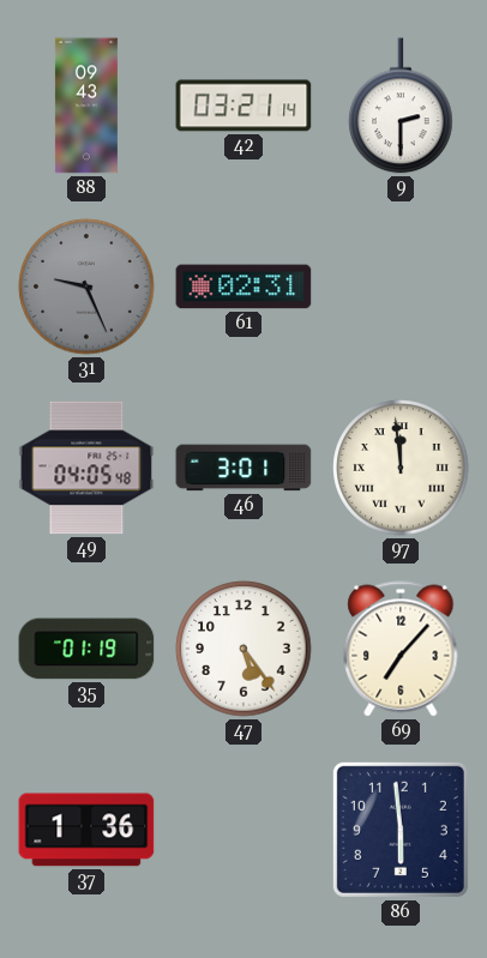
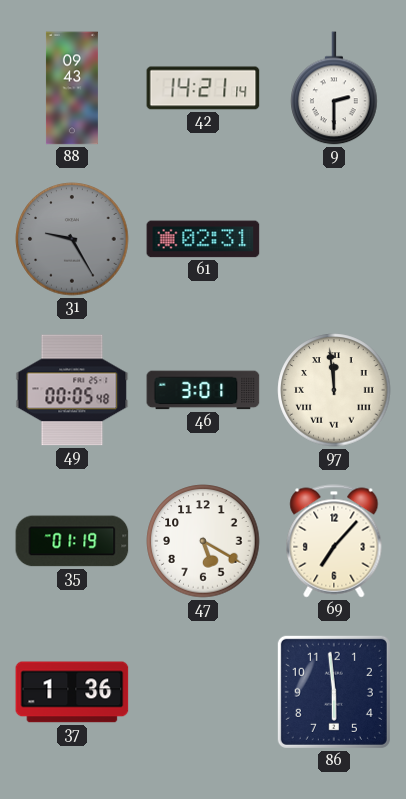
42: 03:21 -> 14:21
31: 9:26 -> 9:25
49: 04:05 -> 00:05
47: 5:24 -> 5:20
